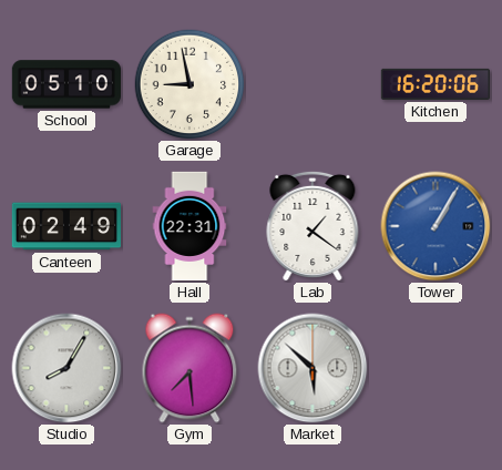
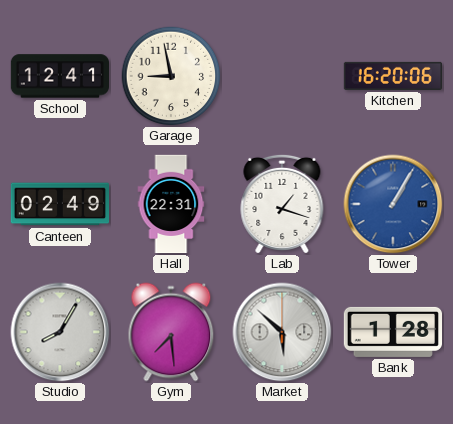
School: 05:10 -> 12:41
Lab: 1:21 -> 1:18
Bank: none -> 1:28
